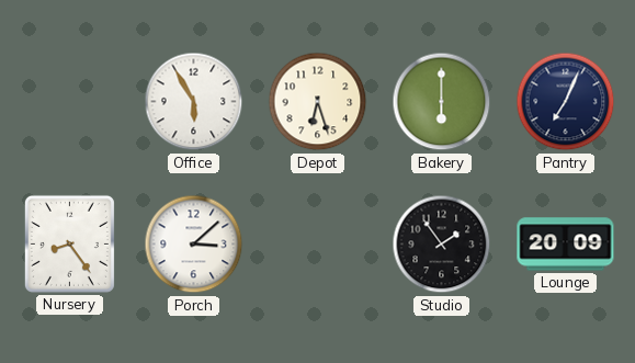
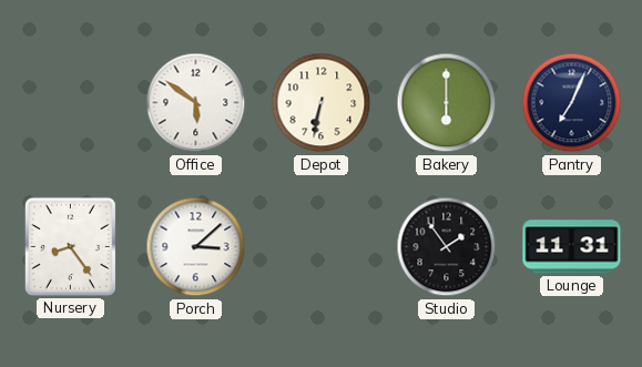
Office: 5:55 -> 5:51
Depot: 6:27 -> 6:32
Lounge: 20:09 -> 11:31
